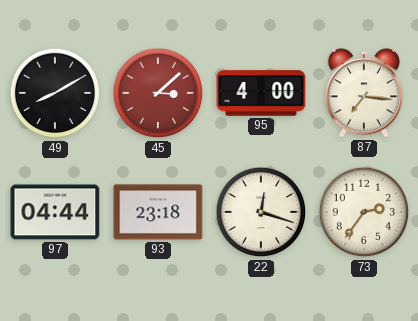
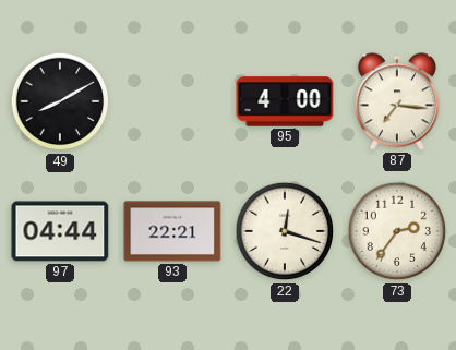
45: 3:08 -> none
93: 23:18 -> 22:21
